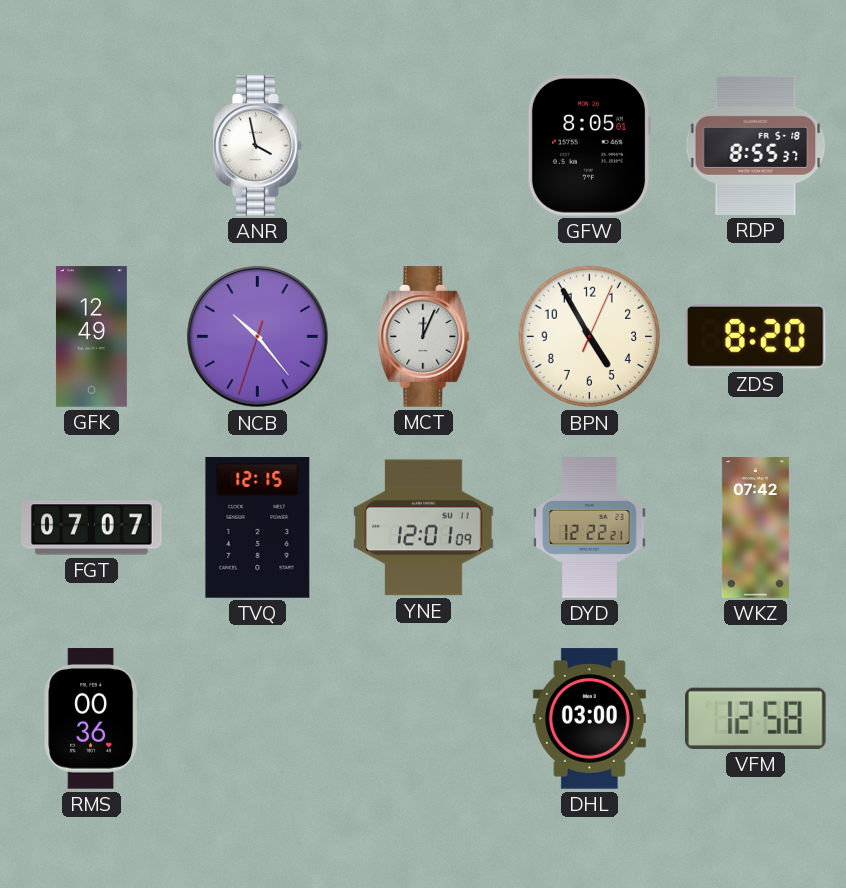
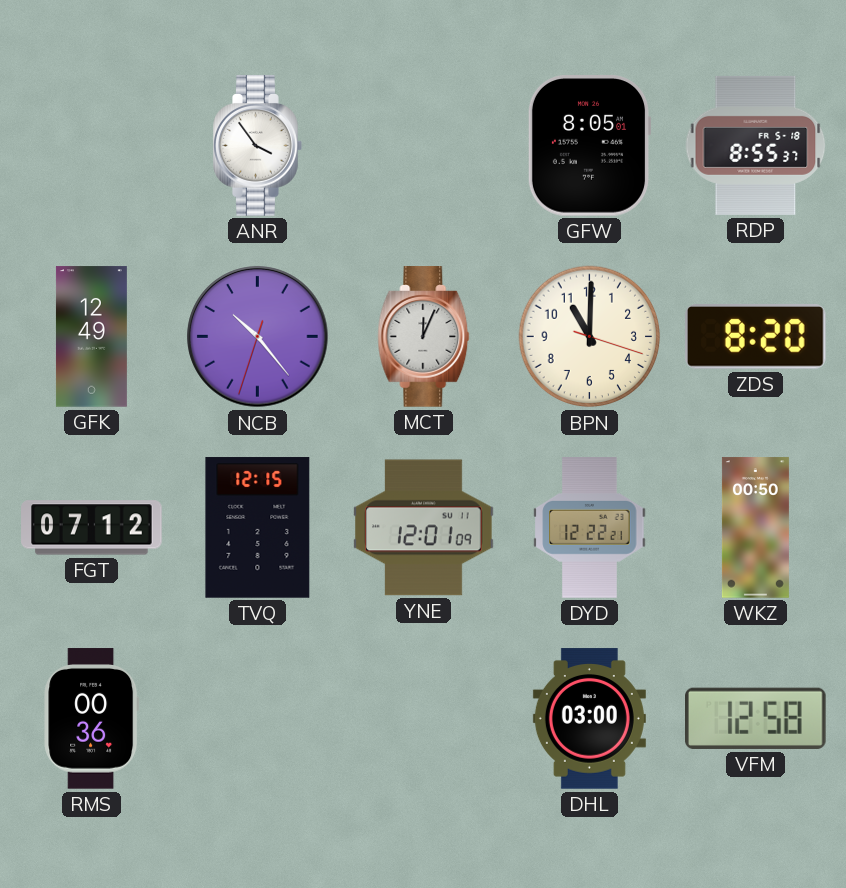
ANR: 3:58 -> 3:54
BPN: 4:55 -> 11:00
FGT: 07:07 -> 07:12
WKZ: 07:42 -> 00:50
